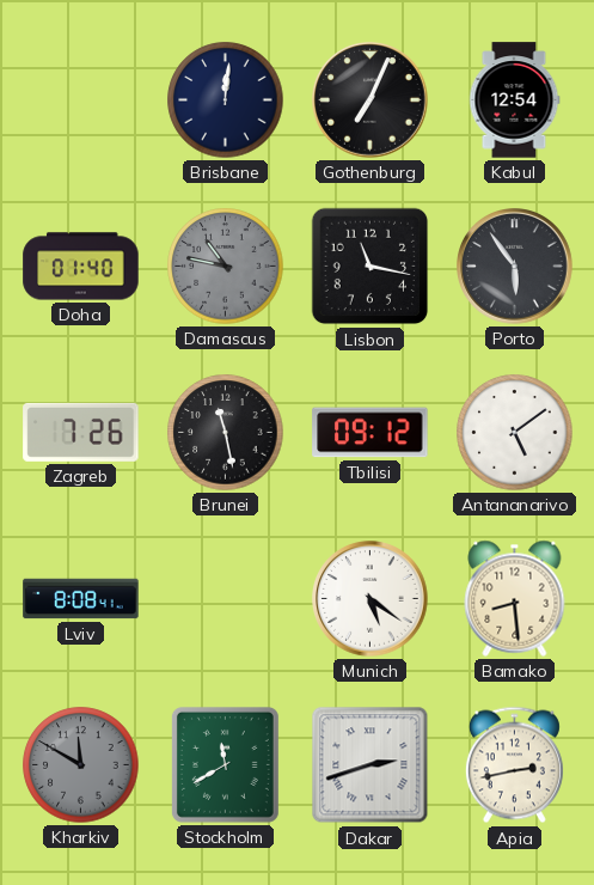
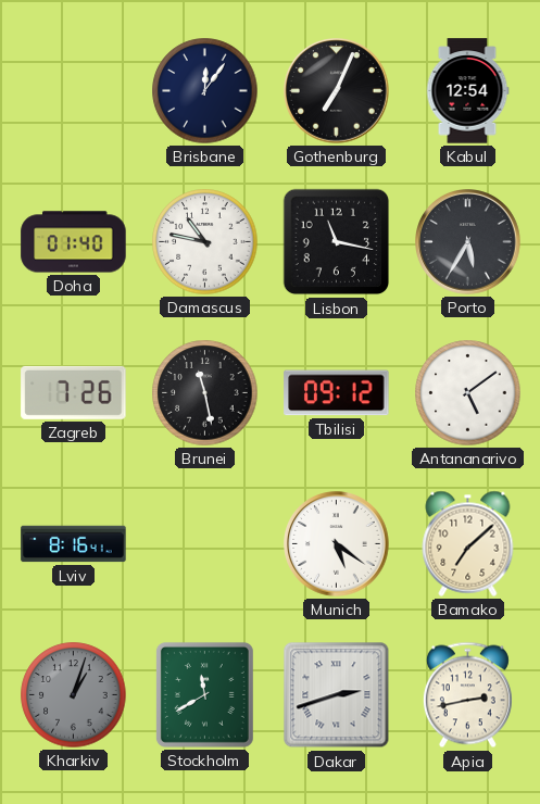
Brisbane: 12:01 -> 12:06
Damascus dial: grey -> white
Porto: 5:54 -> 5:35
Lviv: 8:08 -> 8:16
Bamako: 8:29 -> 7:08
Kharkiv: 11:50 -> 1:03
